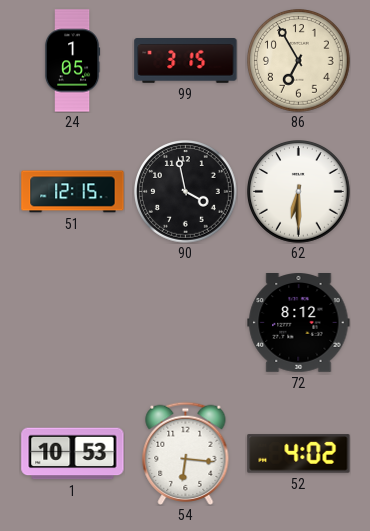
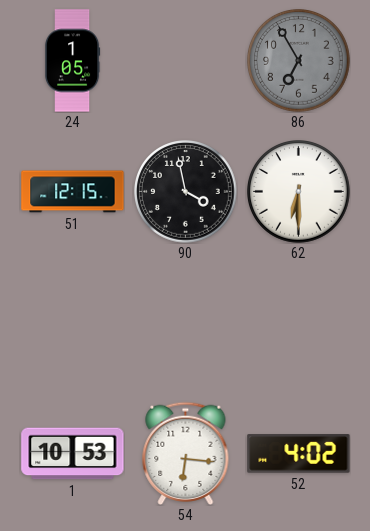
99: 3:15 -> none
86 dial: cream -> grey
72: 8:12 -> none
